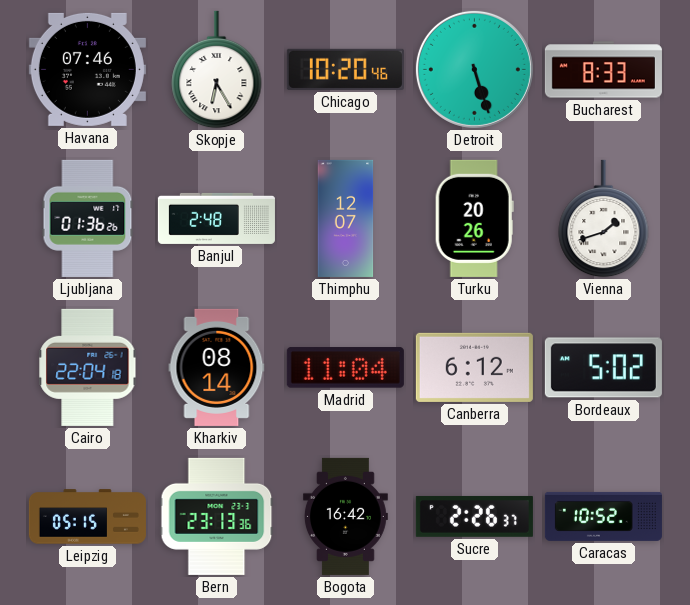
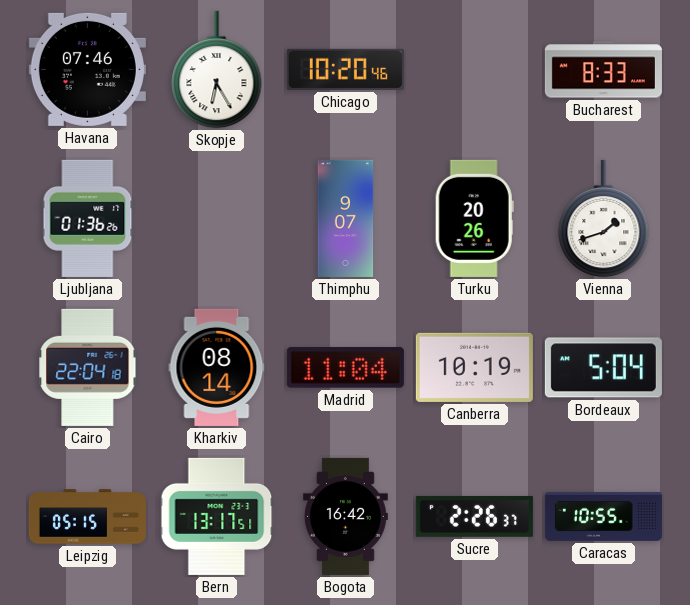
Detroit: 5:27 -> none
Banjul: 2:48 -> none
Thimphu: 12:07 -> 9:07
Canberra: 6:12 -> 10:19
Bordeaux: 5:02 -> 5:04
Bern: 23:13 -> 13:17
Caracas: 10:52 -> 10:55
